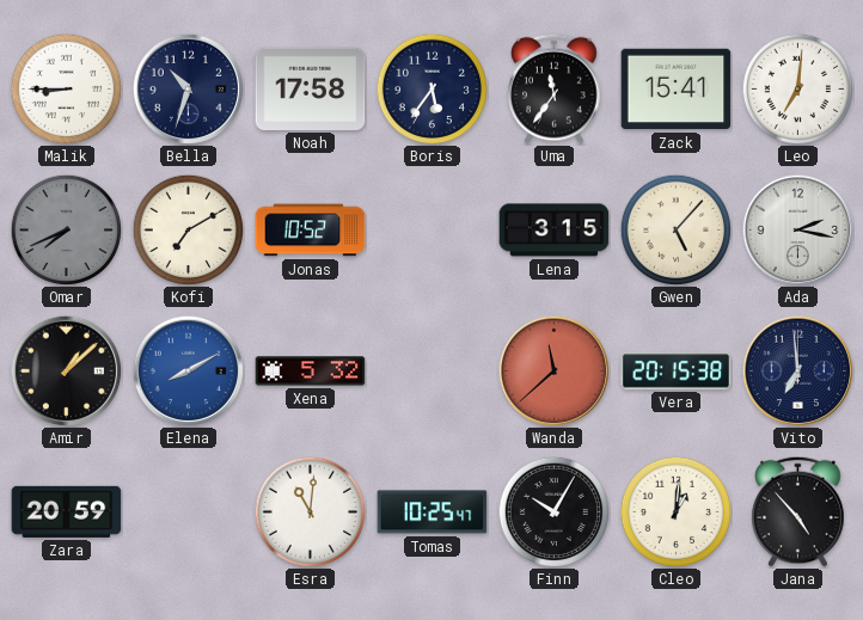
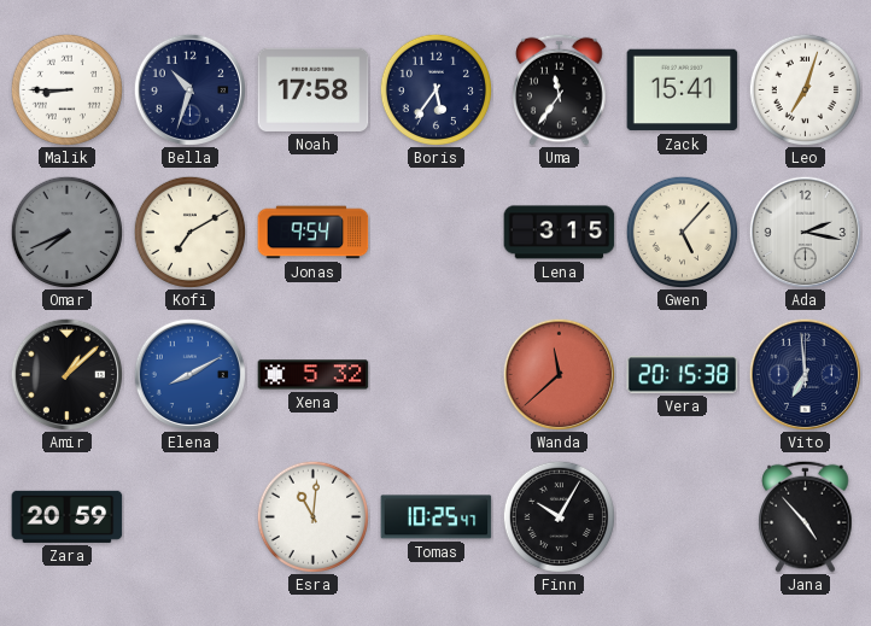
Leo: 7:01 -> 7:03
Jonas: 10:52 -> 9:54
Cleo: 1:01 -> none
